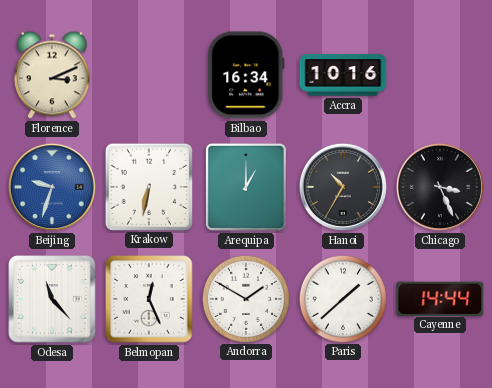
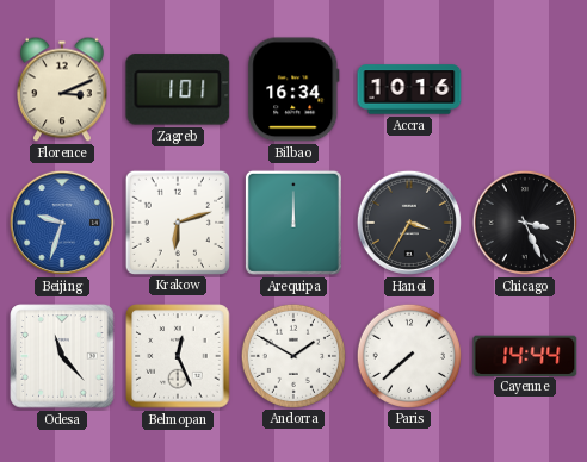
Zagreb: none -> 1:01
Krakow: 6:32 -> 6:12
Arequipa: 1:00 -> 12:00
Hanoi: 10:35 -> 3:35
Paris: 1:38 -> 7:38
